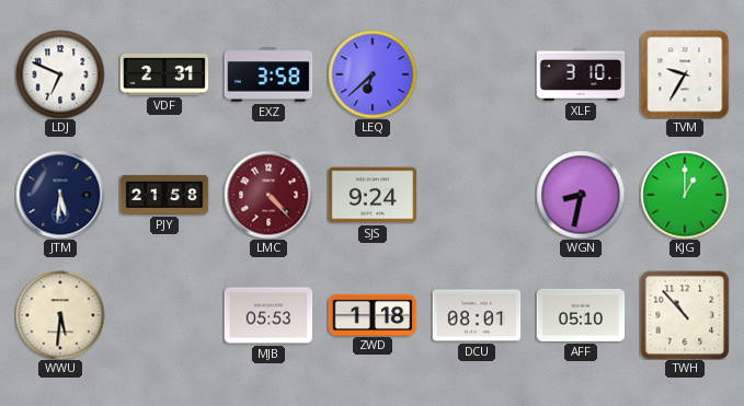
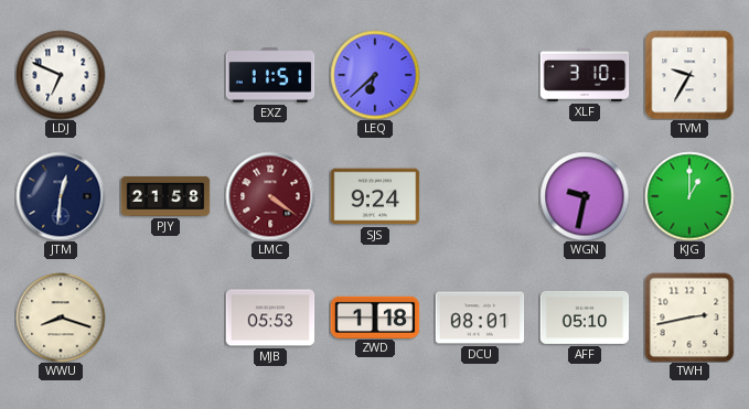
VDF: 2:31 -> none
EXZ: 3:58 -> 11:51
JTM: 5:31 -> 12:31
LMC: 4:23 -> 4:21
WGN: 8:32 -> 9:32
WWU: 5:31 -> 8:18
TWH: 10:53 -> 2:43
